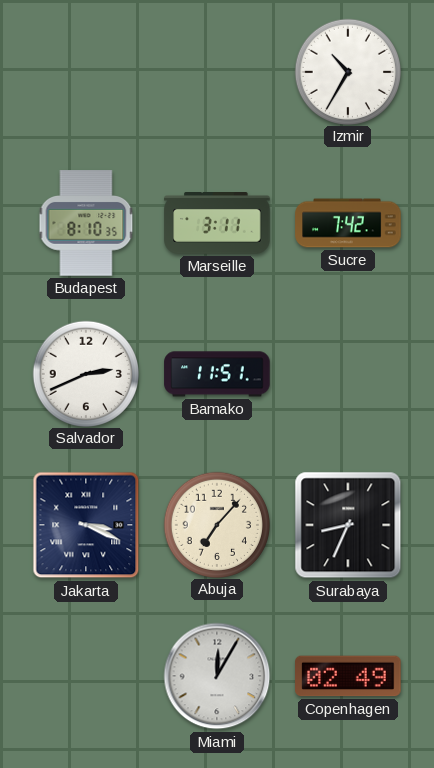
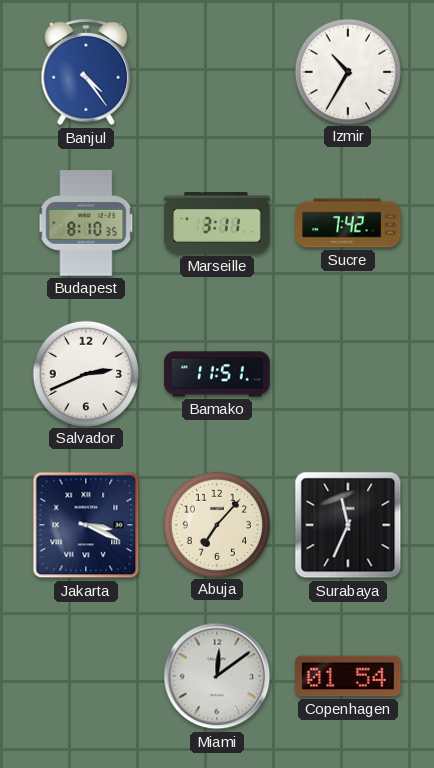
Banjul: none -> 4:24
Surabaya: 8:34 -> 11:34
Miami: 12:05 -> 12:09
Copenhagen: 02:49 -> 01:54
